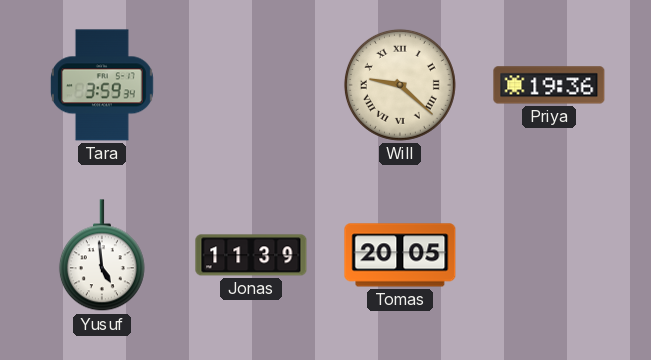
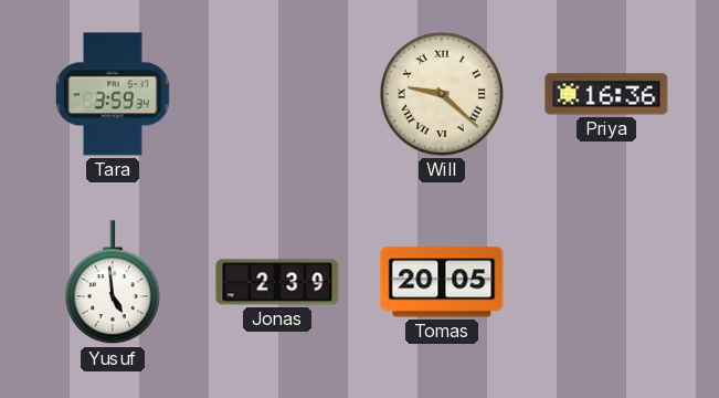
Priya: 19:36 -> 16:36
Jonas: 11:39 -> 2:39
